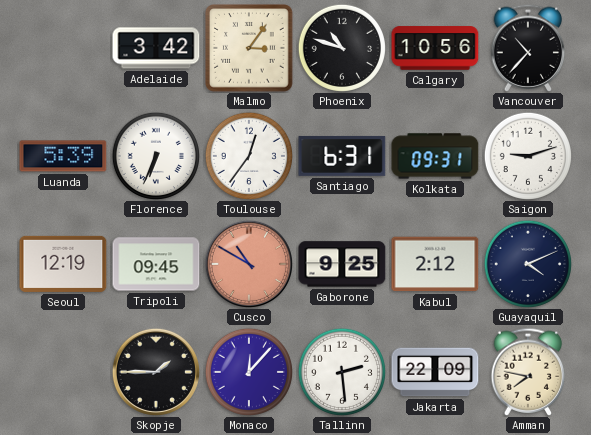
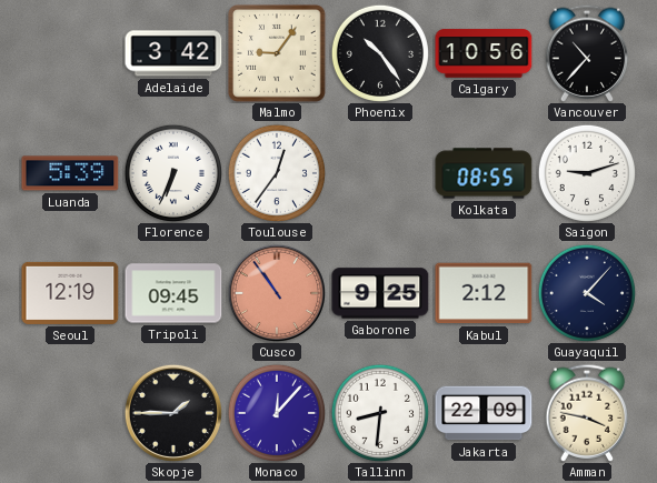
Malmo: 3:06 -> 9:06
Phoenix: 10:48 -> 10:24
Santiago: 6:31 -> none
Kolkata: 09:31 -> 08:55
Cusco: 10:50 -> 10:54
Guayaquil: 4:11 -> 4:07
Tallinn: 2:29 -> 8:31
Amman: 7:47 -> 3:47
